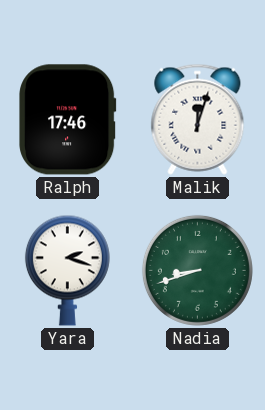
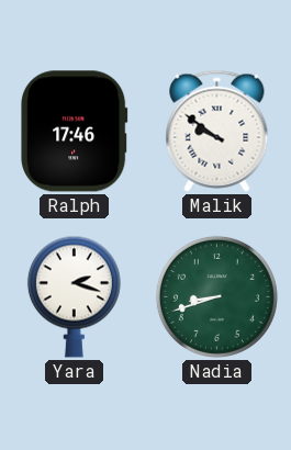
Malik: 12:03 -> 9:51
